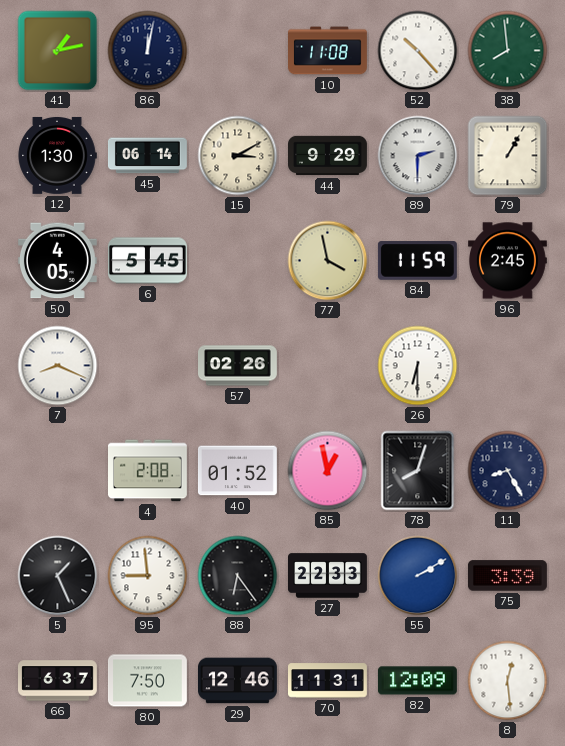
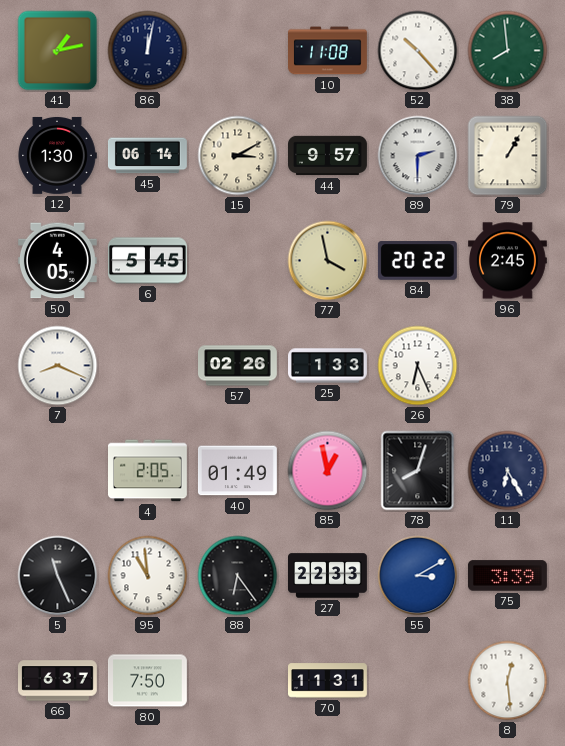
44: 9:29 -> 9:57
84: 11:59 -> 20:22
25: none -> 1:33
26: 6:30 -> 6:26
4: 2:08 -> 2:05
40: 01:52 -> 01:49
11: 8:25 -> 6:25
5: 1:26 -> 11:26
95: 8:59 -> 10:59
55: 2:10 -> 3:10
29: 12:46 -> none
82: 12:09 -> none
